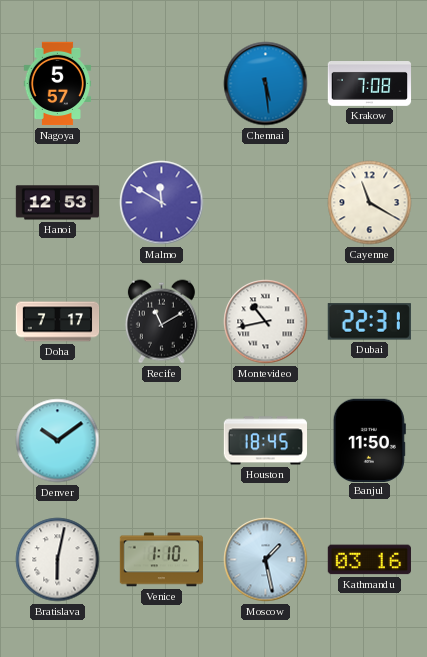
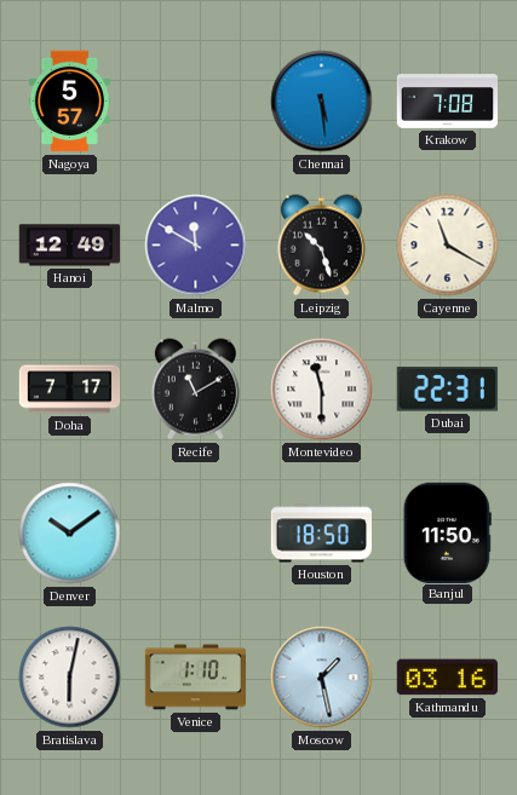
Hanoi: 12:53 -> 12:49
Leipzig: none -> 10:27
Montevideo: 10:43 -> 11:30
Houston: 18:45 -> 18:50
